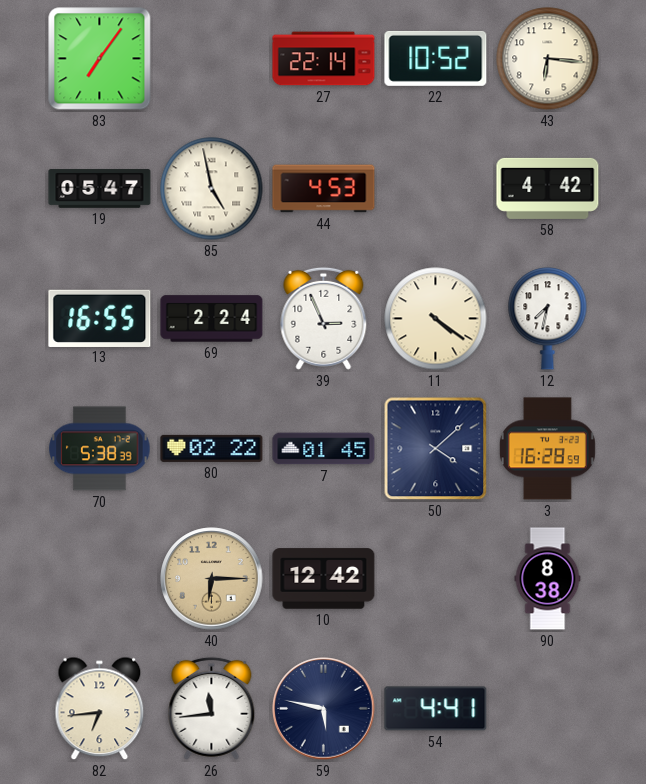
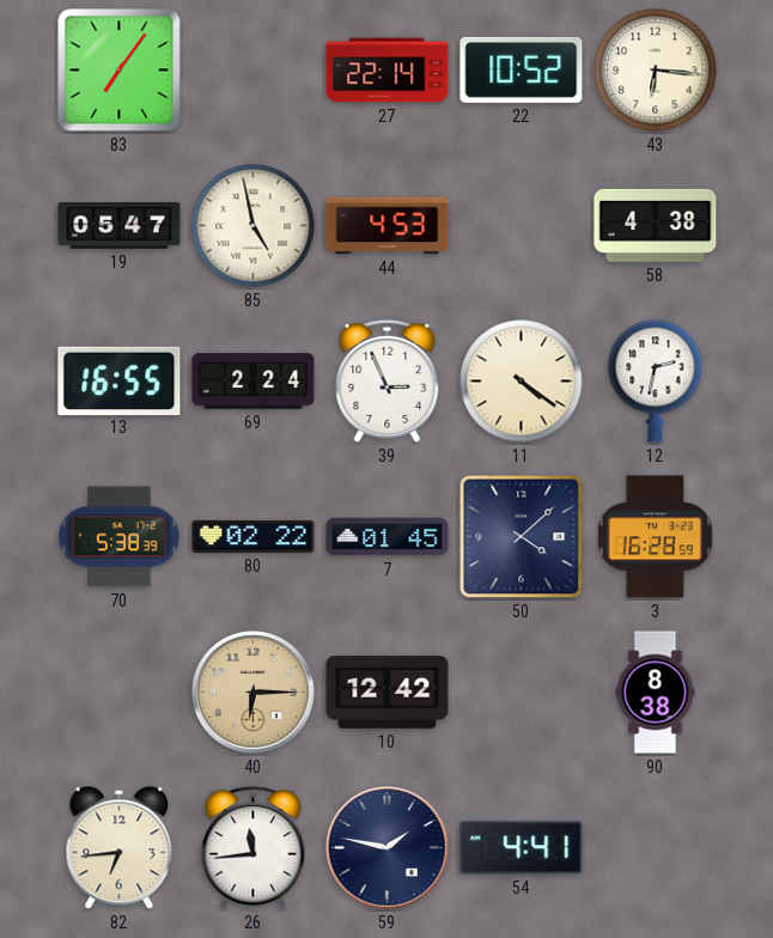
58: 4:42 -> 4:38
12: 7:32 -> 2:32
59: 5:47 -> 1:47
